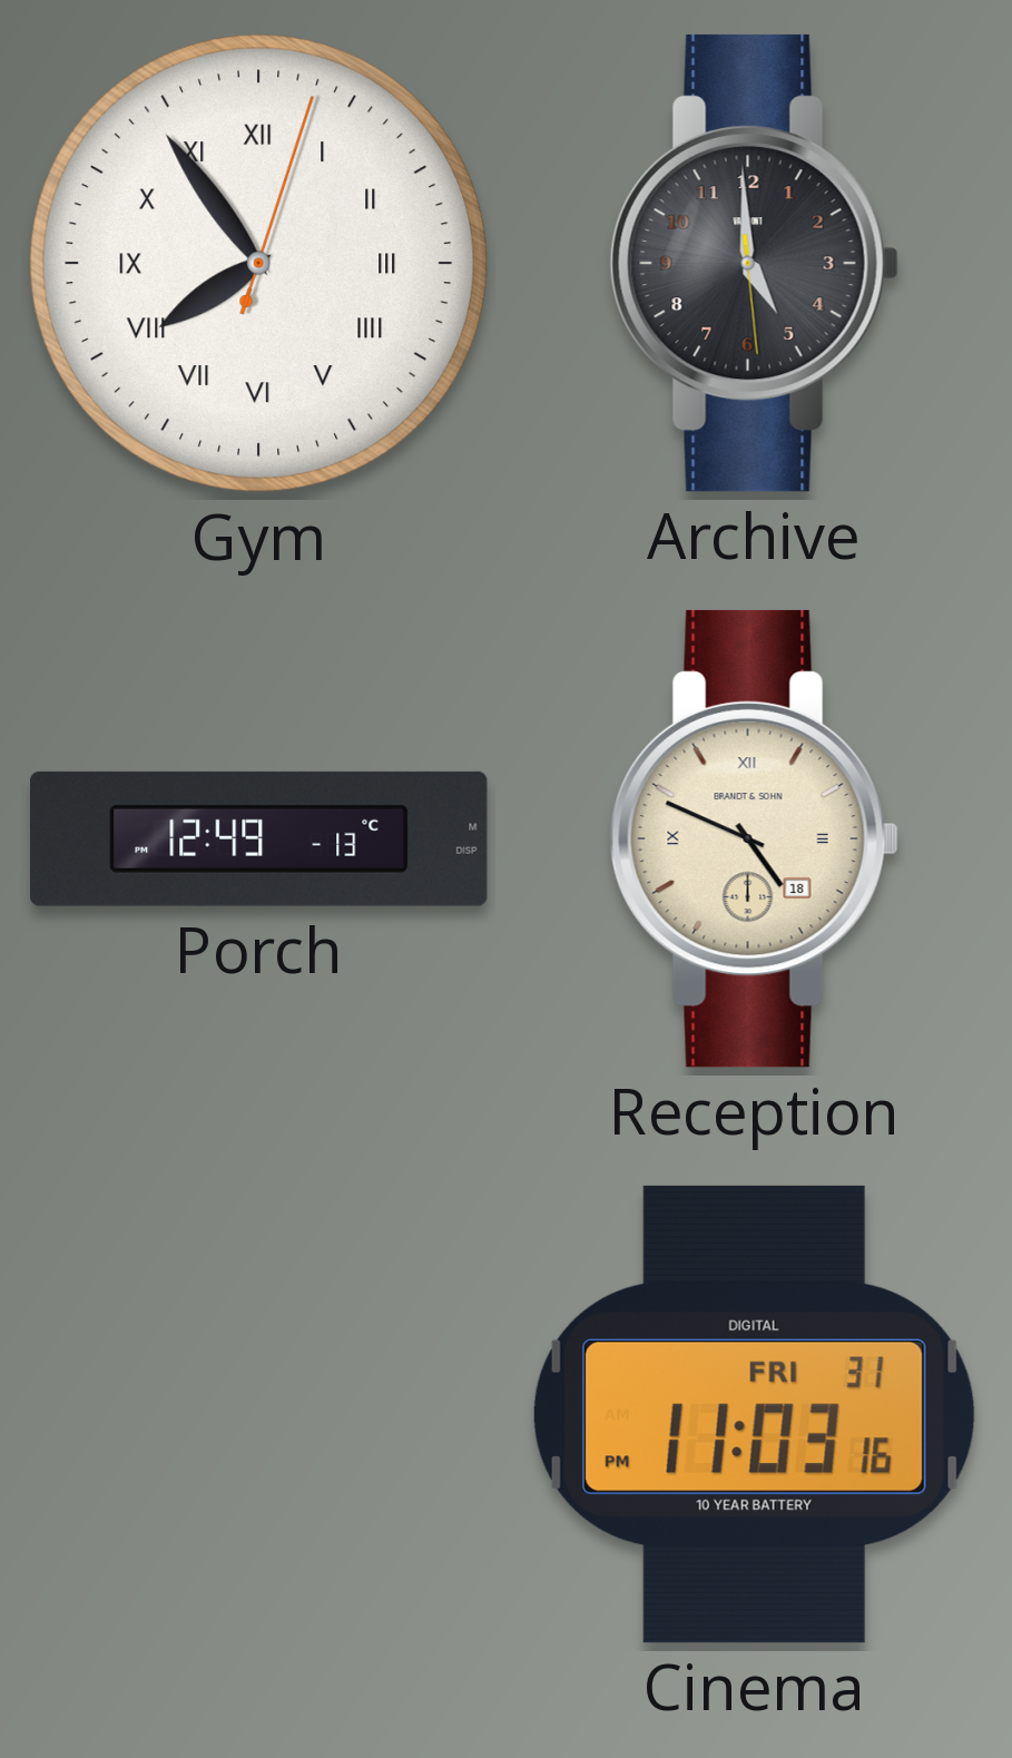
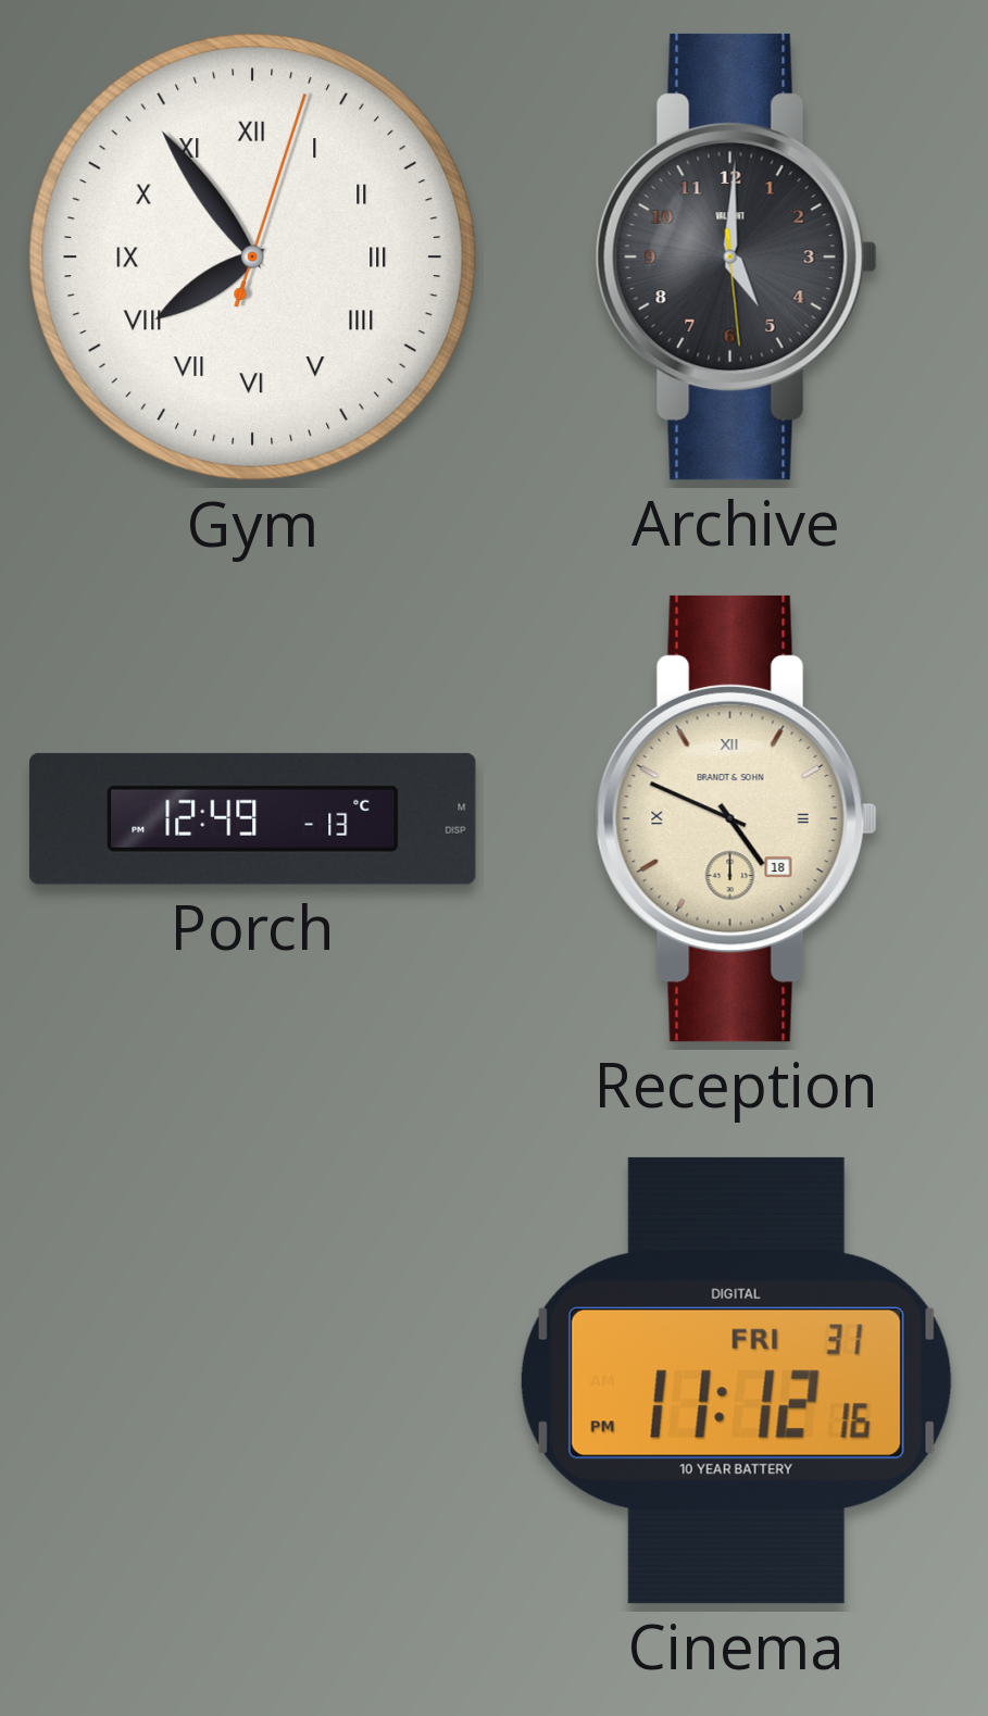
Archive: 4:59 -> 5:00
Cinema: 11:03 -> 11:12
